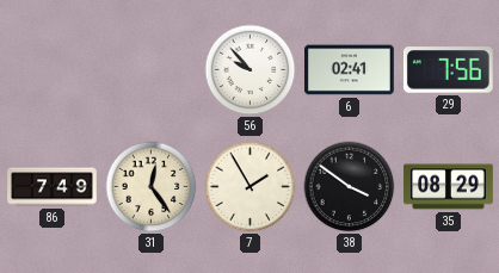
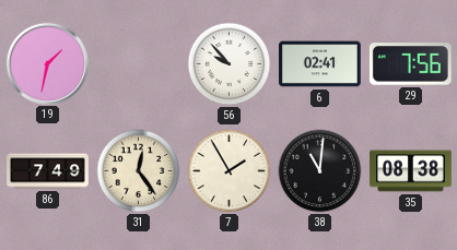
19: none -> 1:32
38: 3:51 -> 11:01
35: 08:29 -> 08:38
